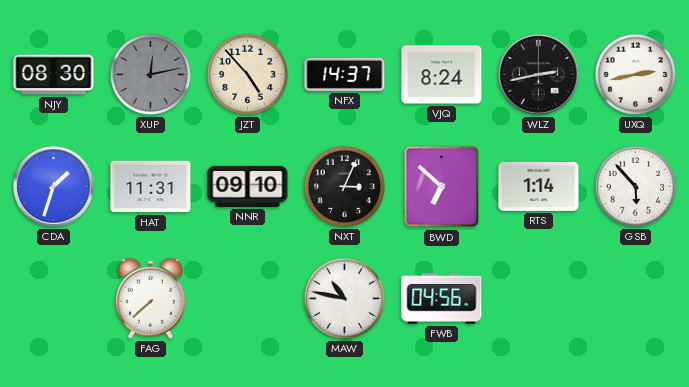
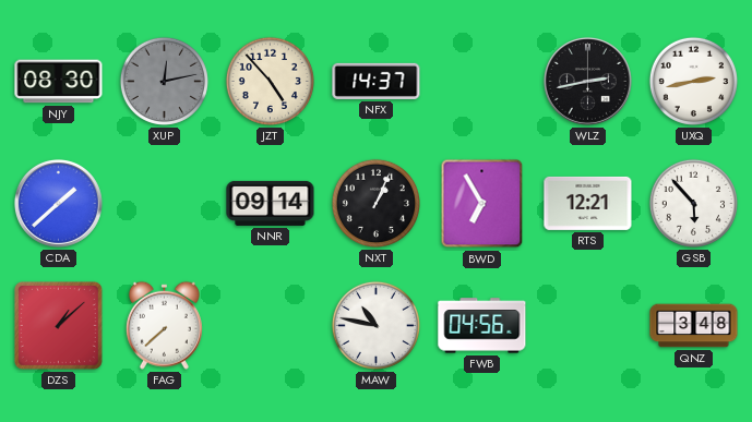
VJQ: 8:24 -> none
CDA: 1:33 -> 1:38
HAT: 11:31 -> none
NNR: 09:10 -> 09:14
NXT: 3:04 -> 1:04
BWD: 6:52 -> 6:55
RTS: 1:14 -> 12:21
DZS: none -> 1:08
QNZ: none -> 3:48
